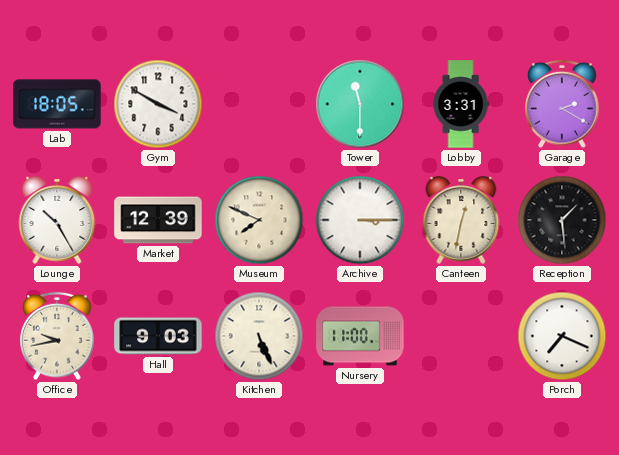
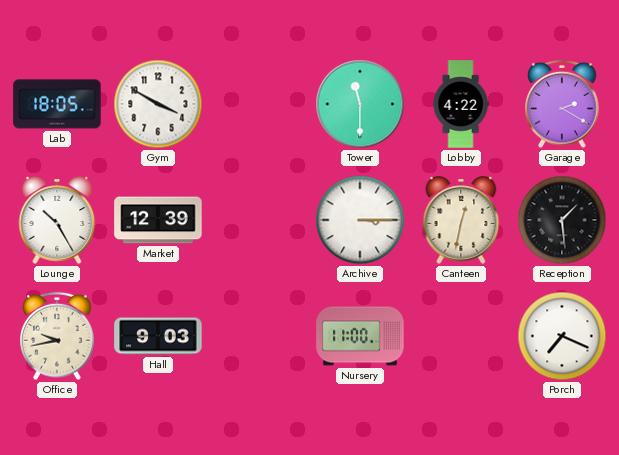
Lobby: 3:31 -> 4:22
Museum: 7:49 -> none
Kitchen: 5:26 -> none
